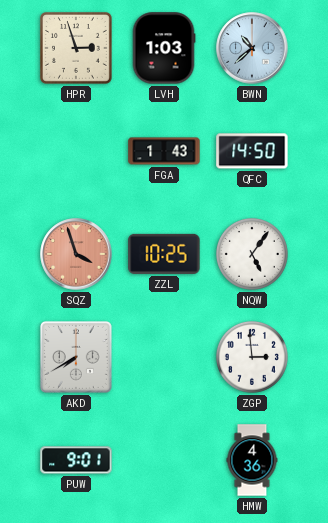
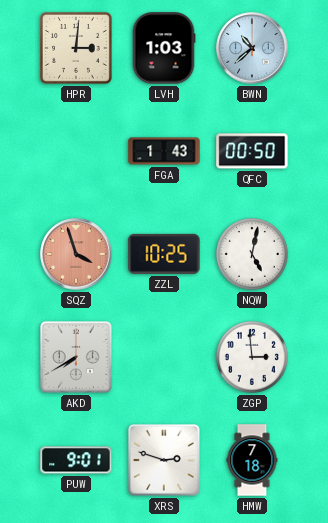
HPR: 2:57 -> 3:01
QFC: 14:50 -> 00:50
NQW: 5:06 -> 5:02
XRS: none -> 2:48
HMW: 4:36 -> 7:18
